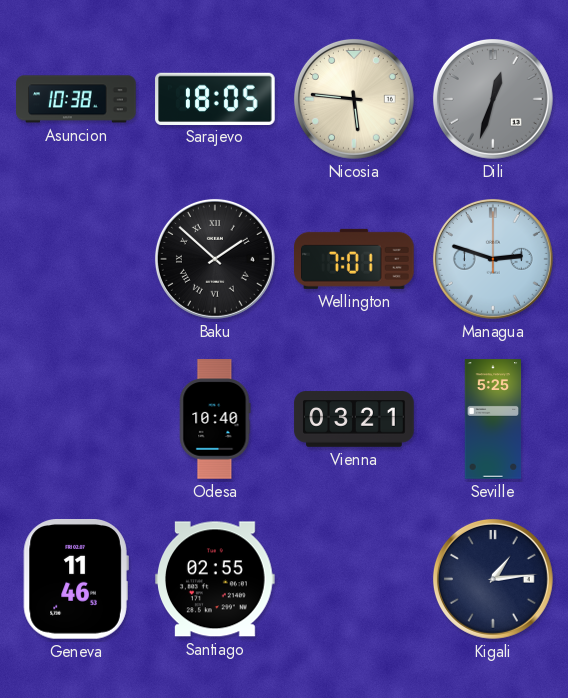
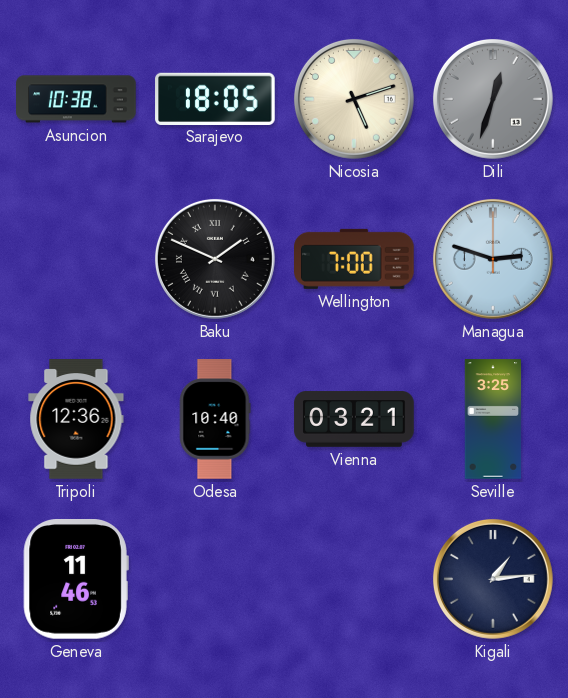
Nicosia: 5:46 -> 5:12
Baku: 1:52 -> 1:49
Wellington: 7:01 -> 7:00
Tripoli: none -> 12:36
Seville: 5:25 -> 3:25
Santiago: 02:55 -> none
